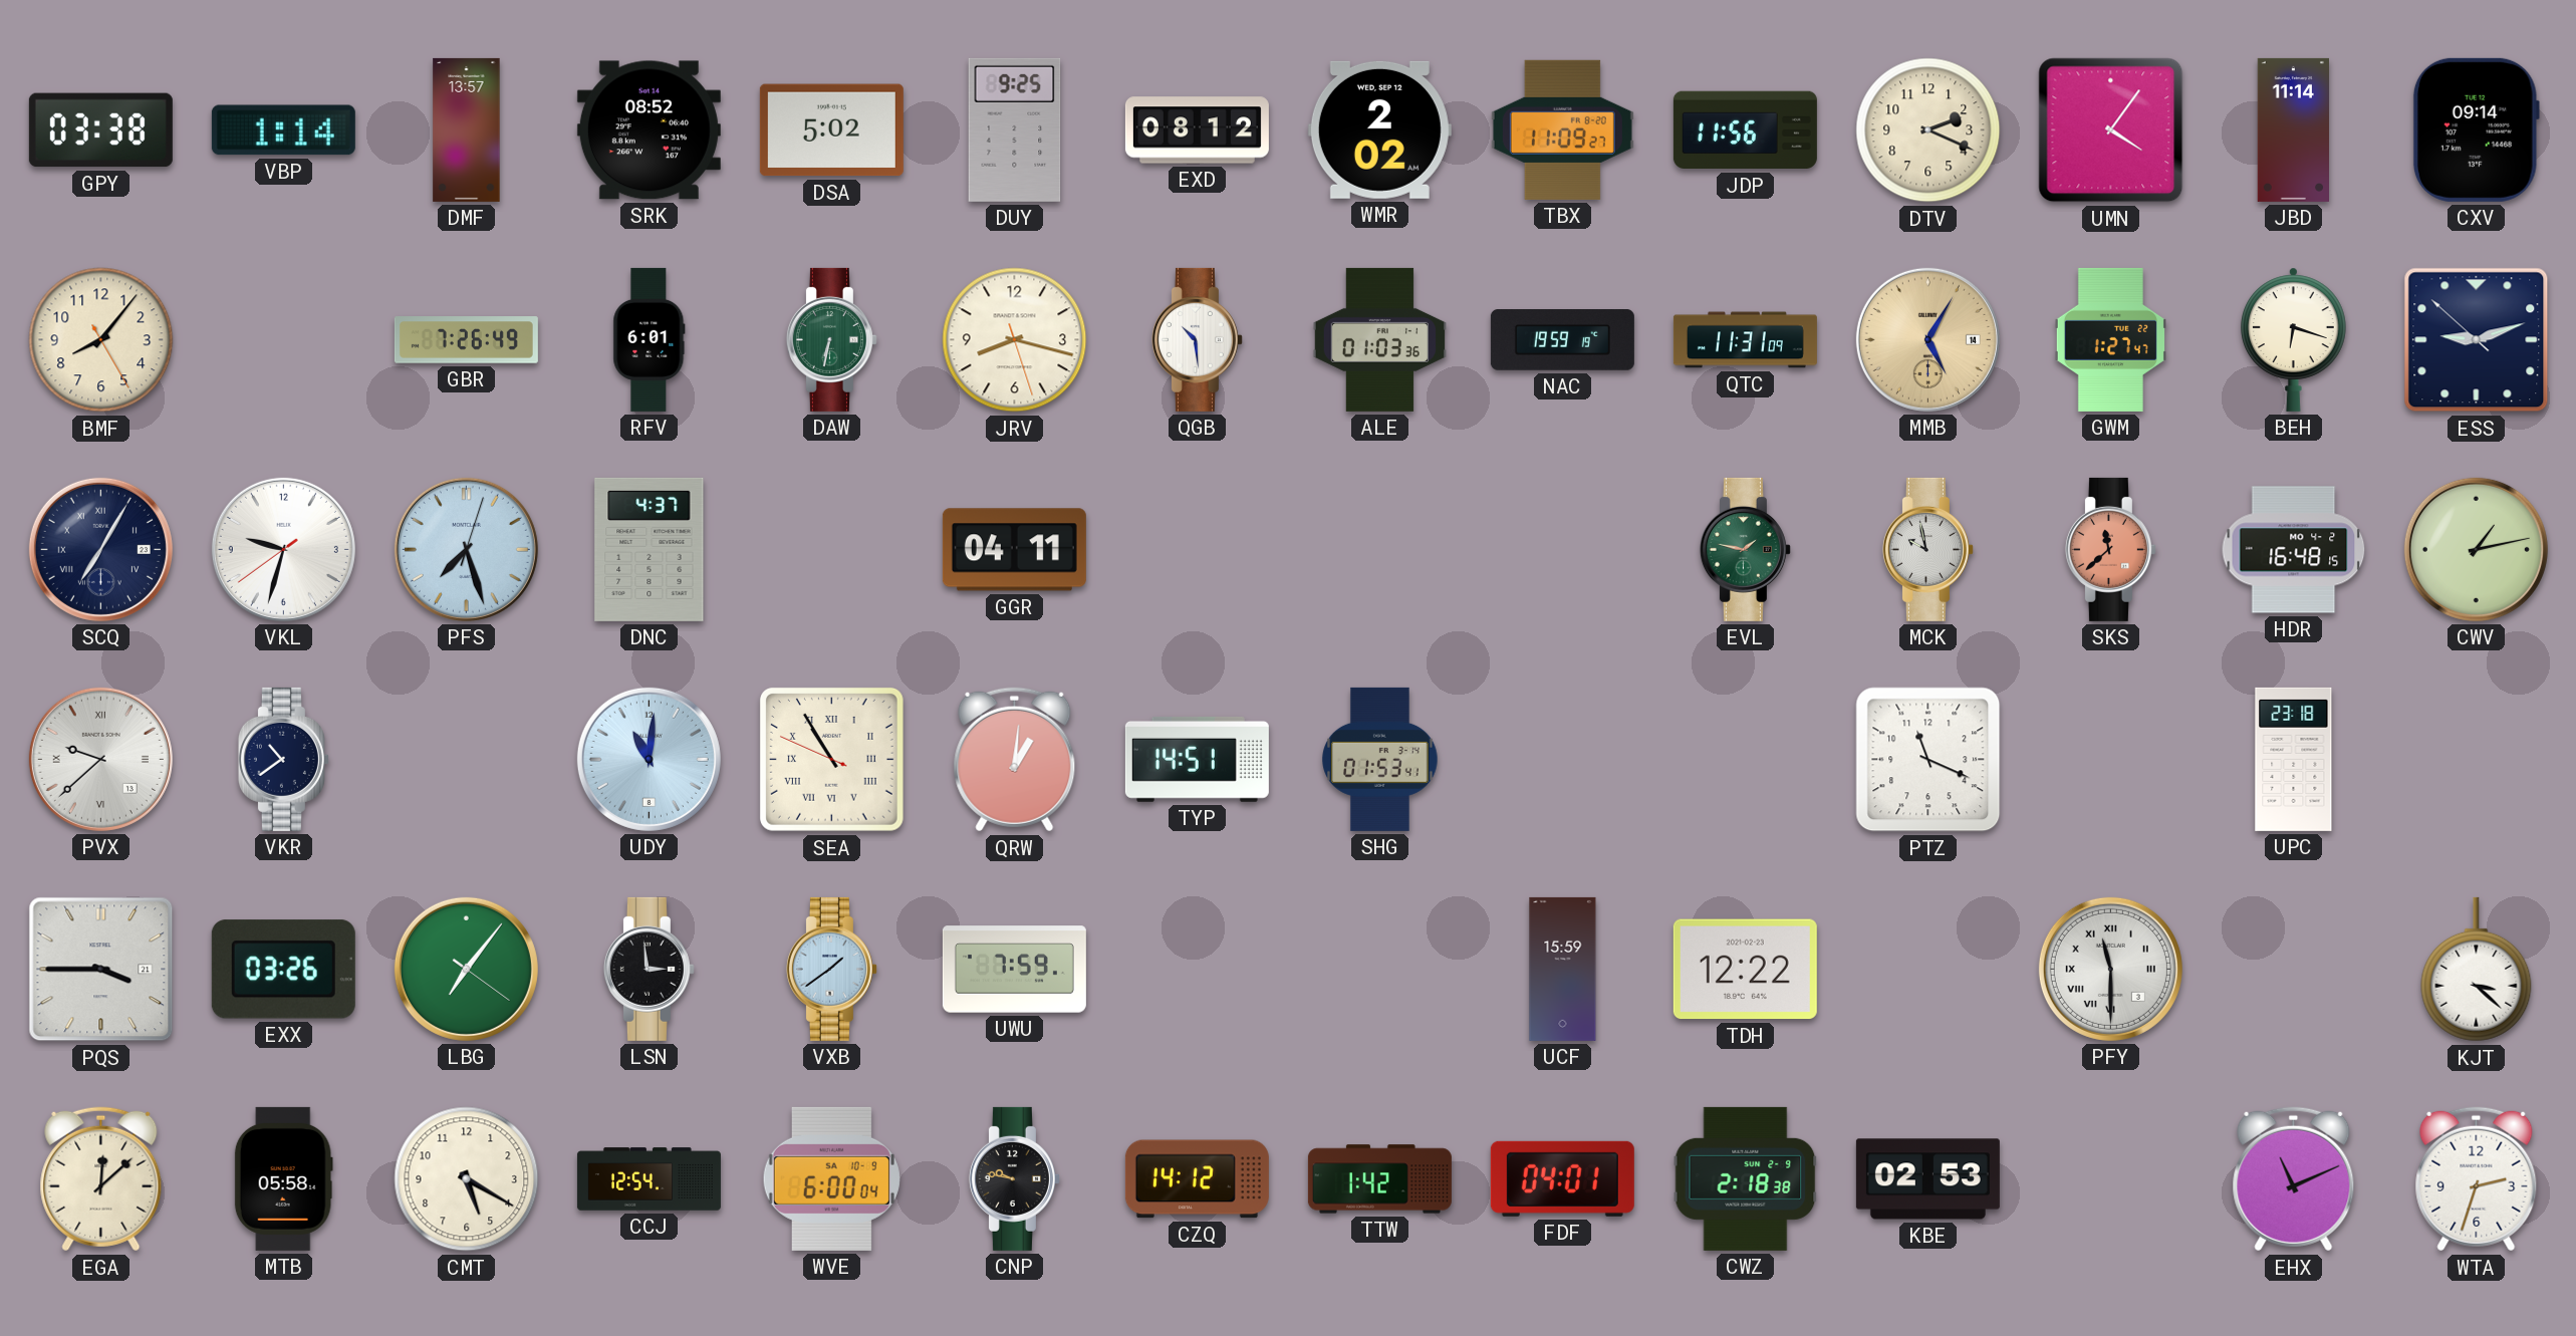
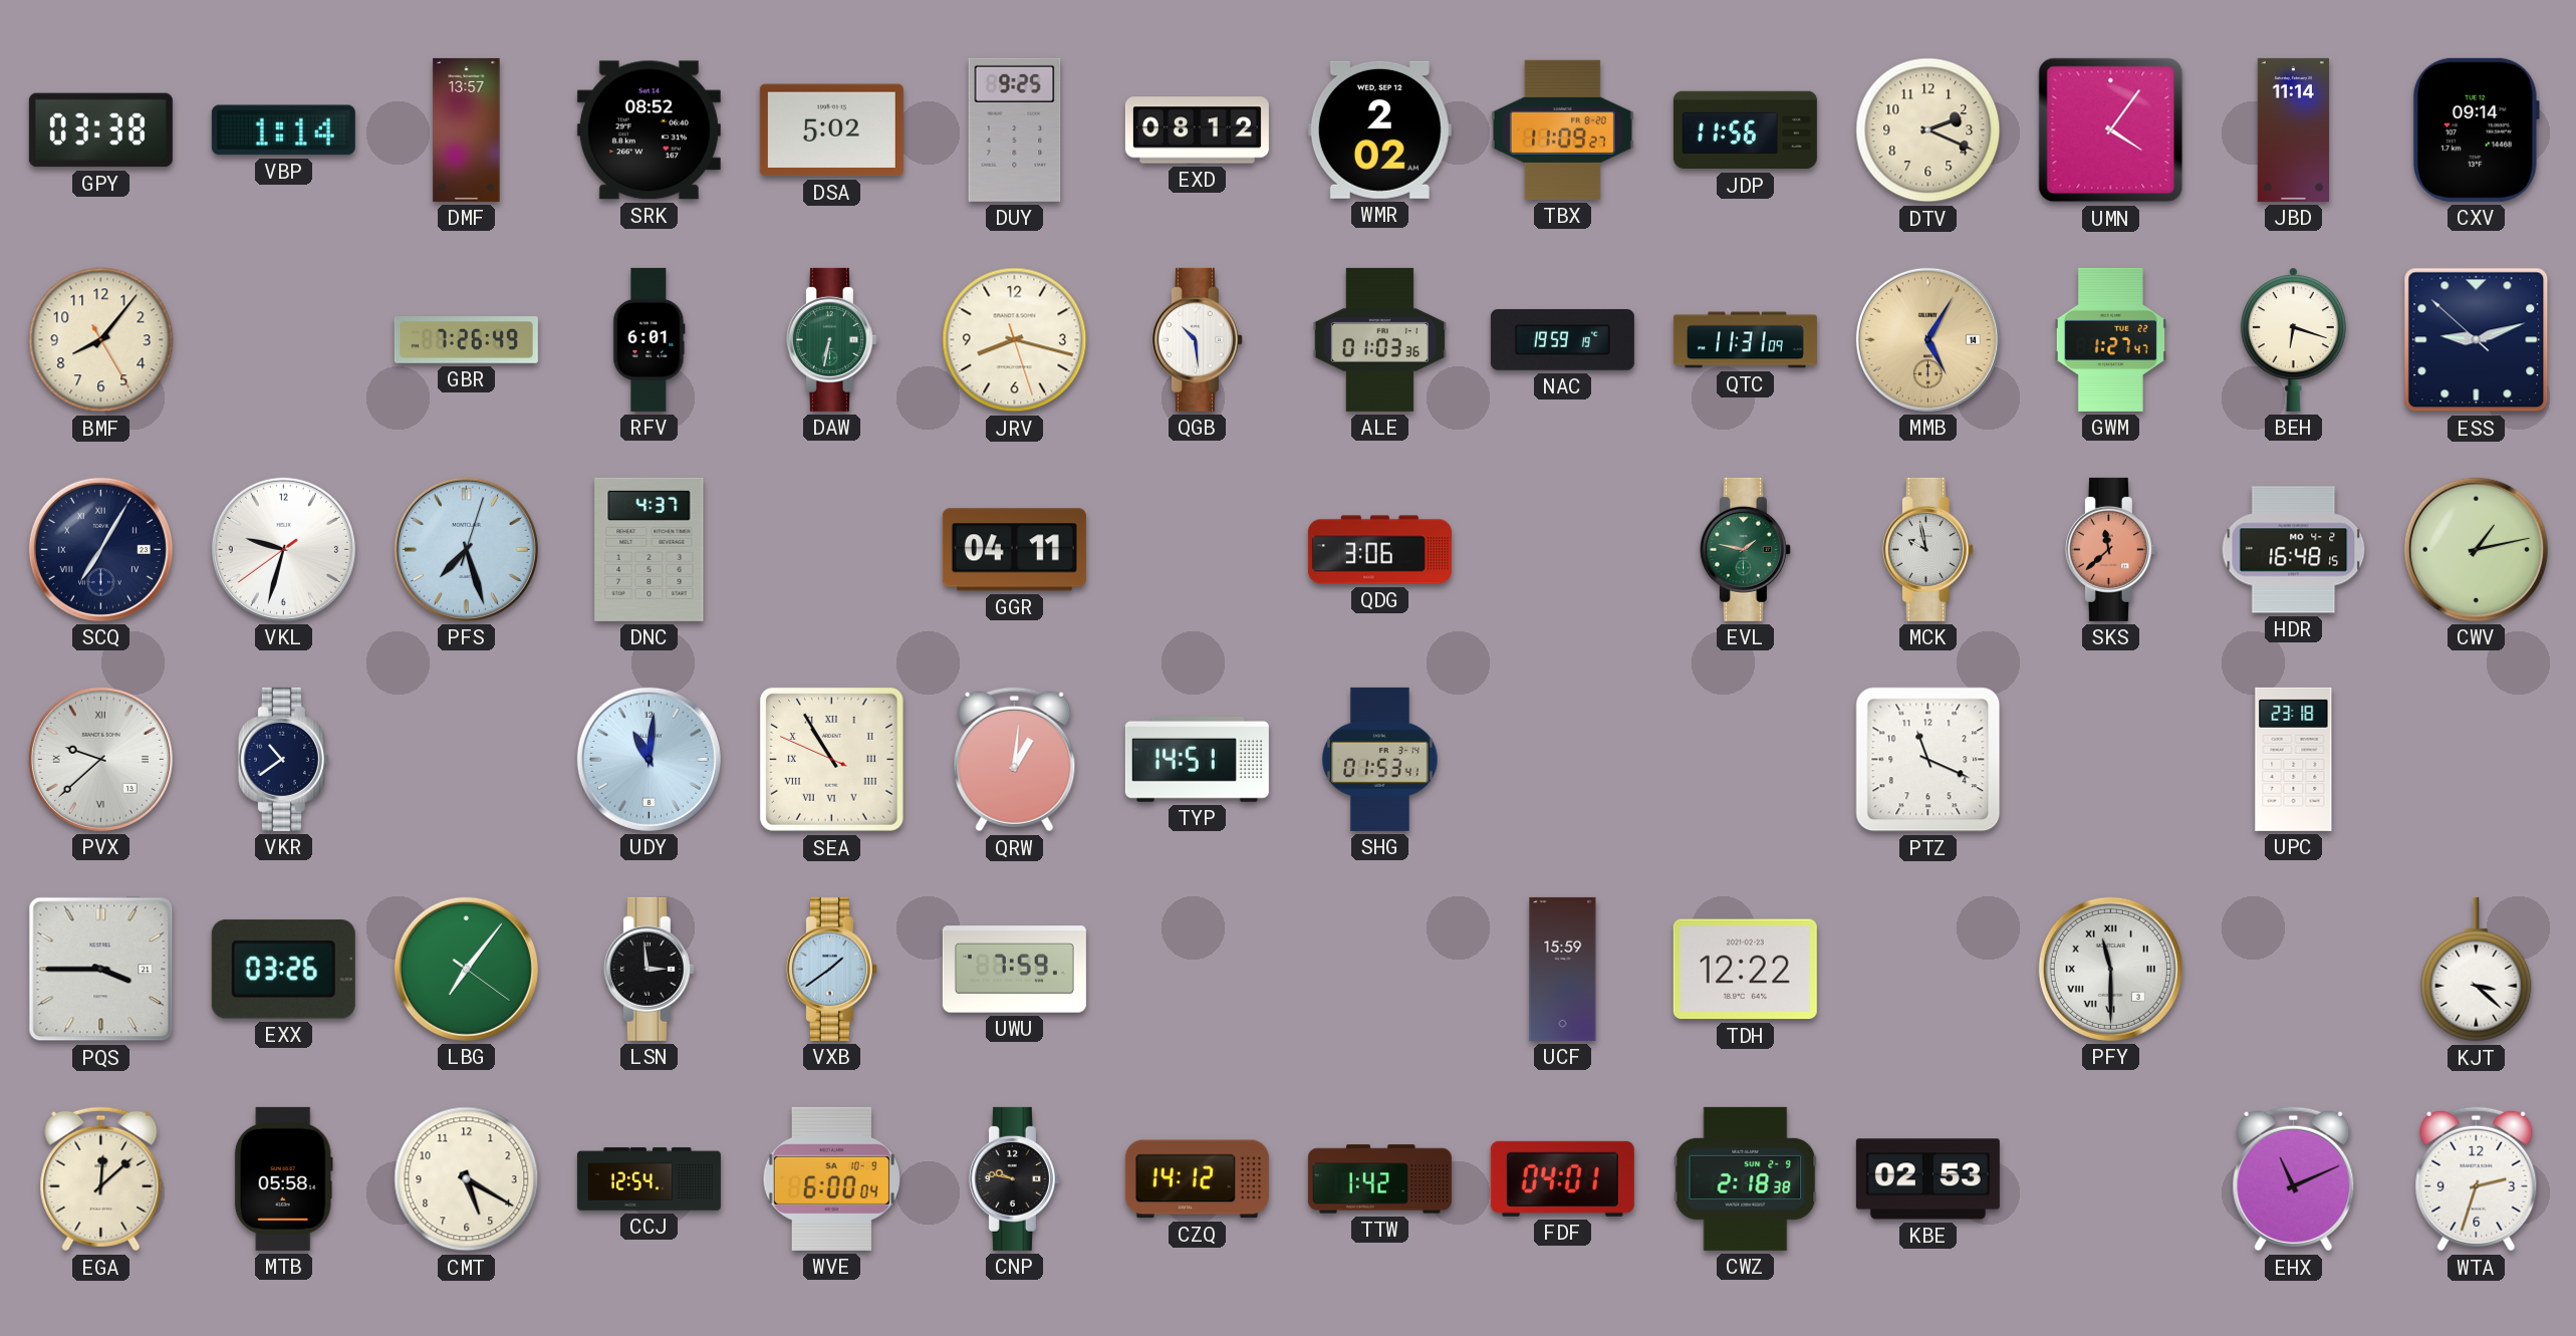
QDG: none -> 3:06
